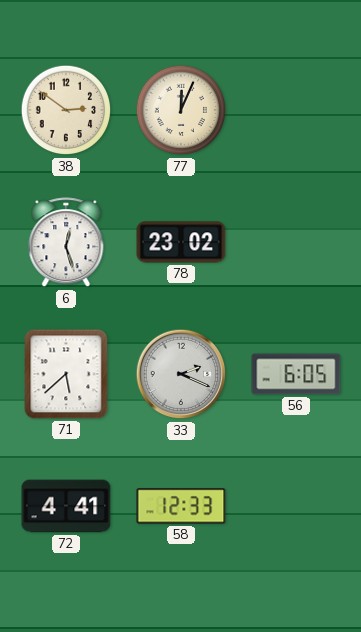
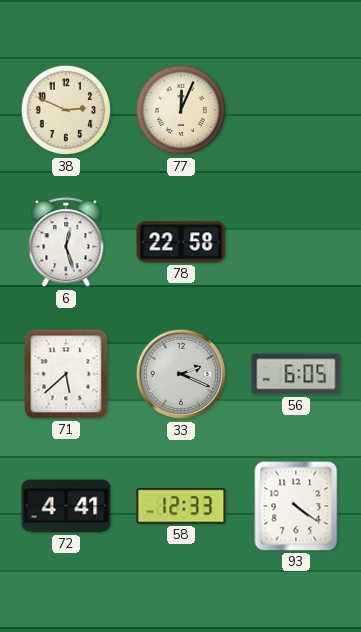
38: 2:51 -> 2:49
78: 23:02 -> 22:58
93: none -> 4:21
